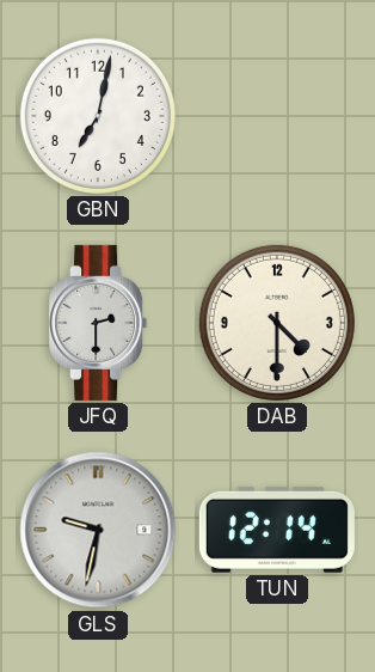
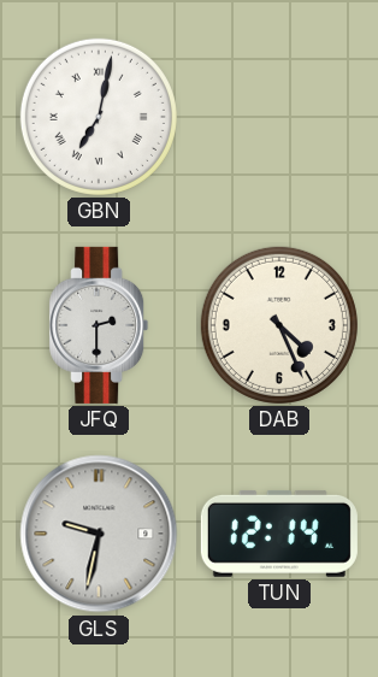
GBN numerals: Arabic -> Roman
DAB: 4:30 -> 4:26
